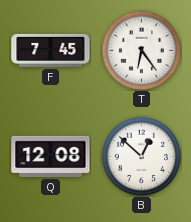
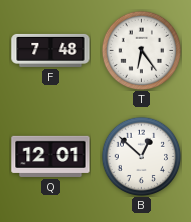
F: 7:45 -> 7:48
Q: 12:08 -> 12:01
